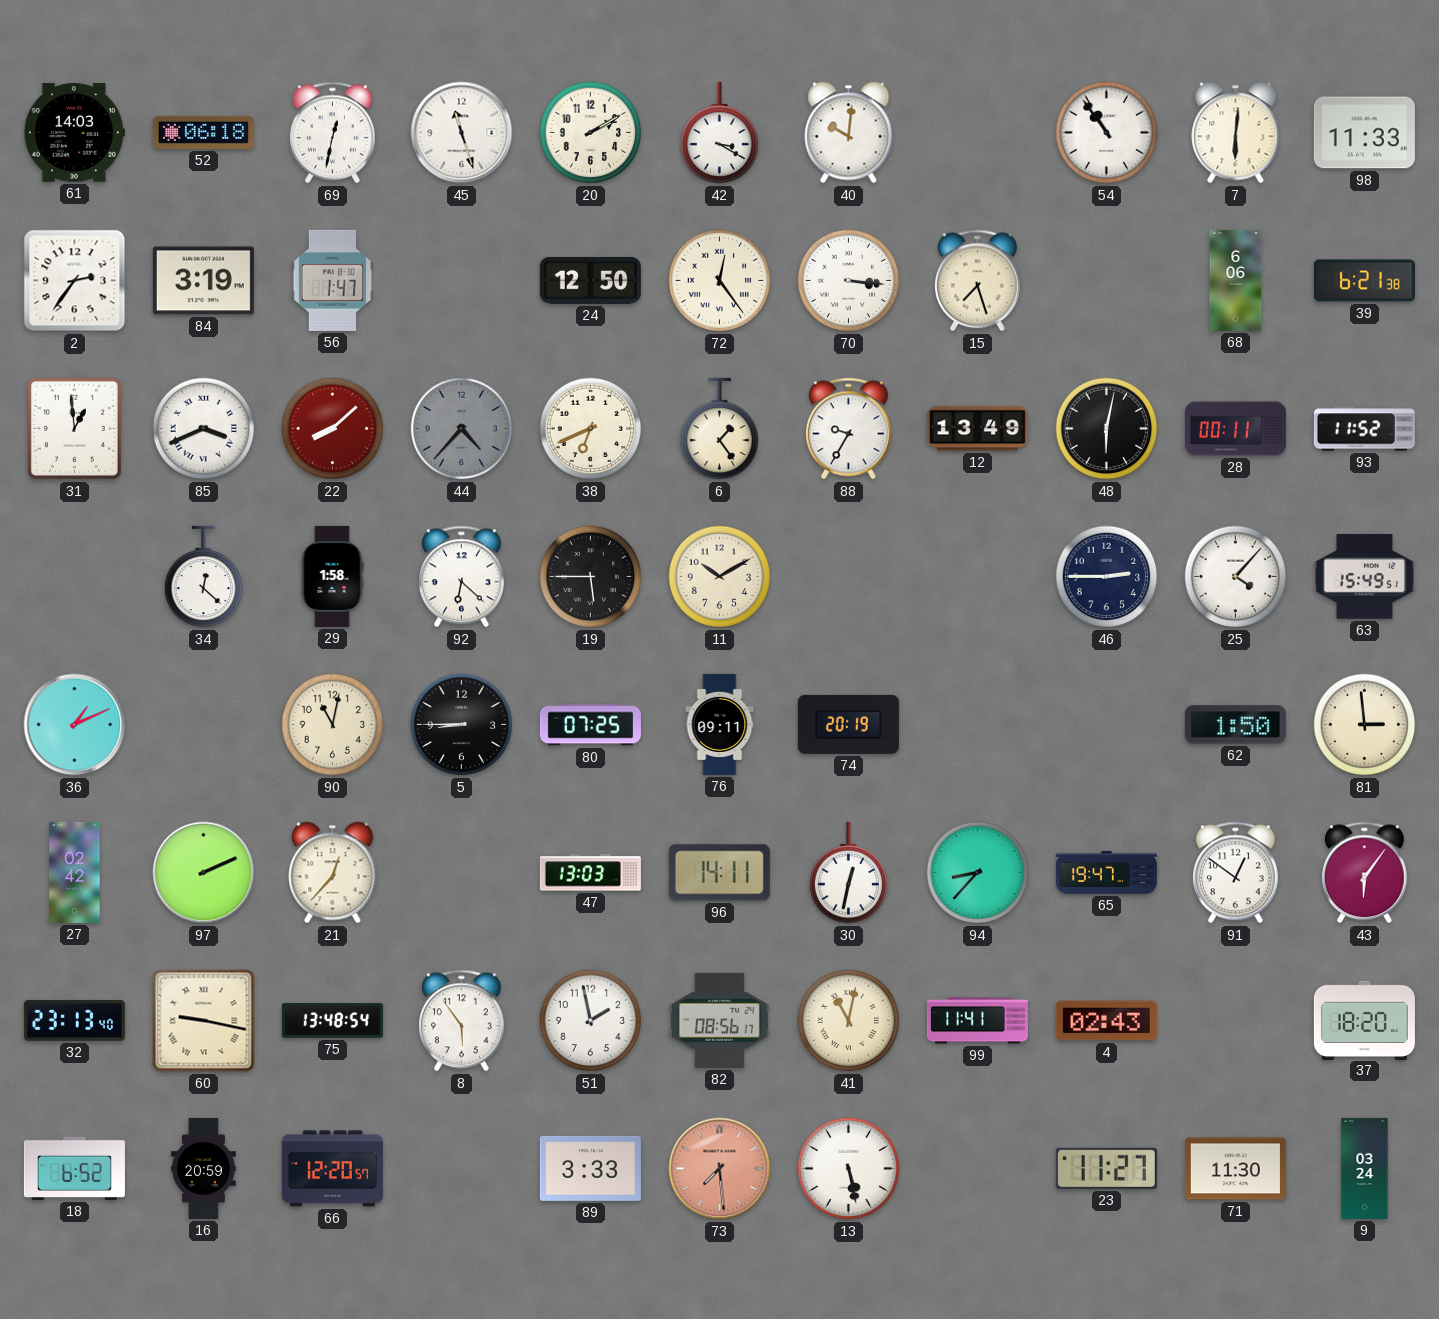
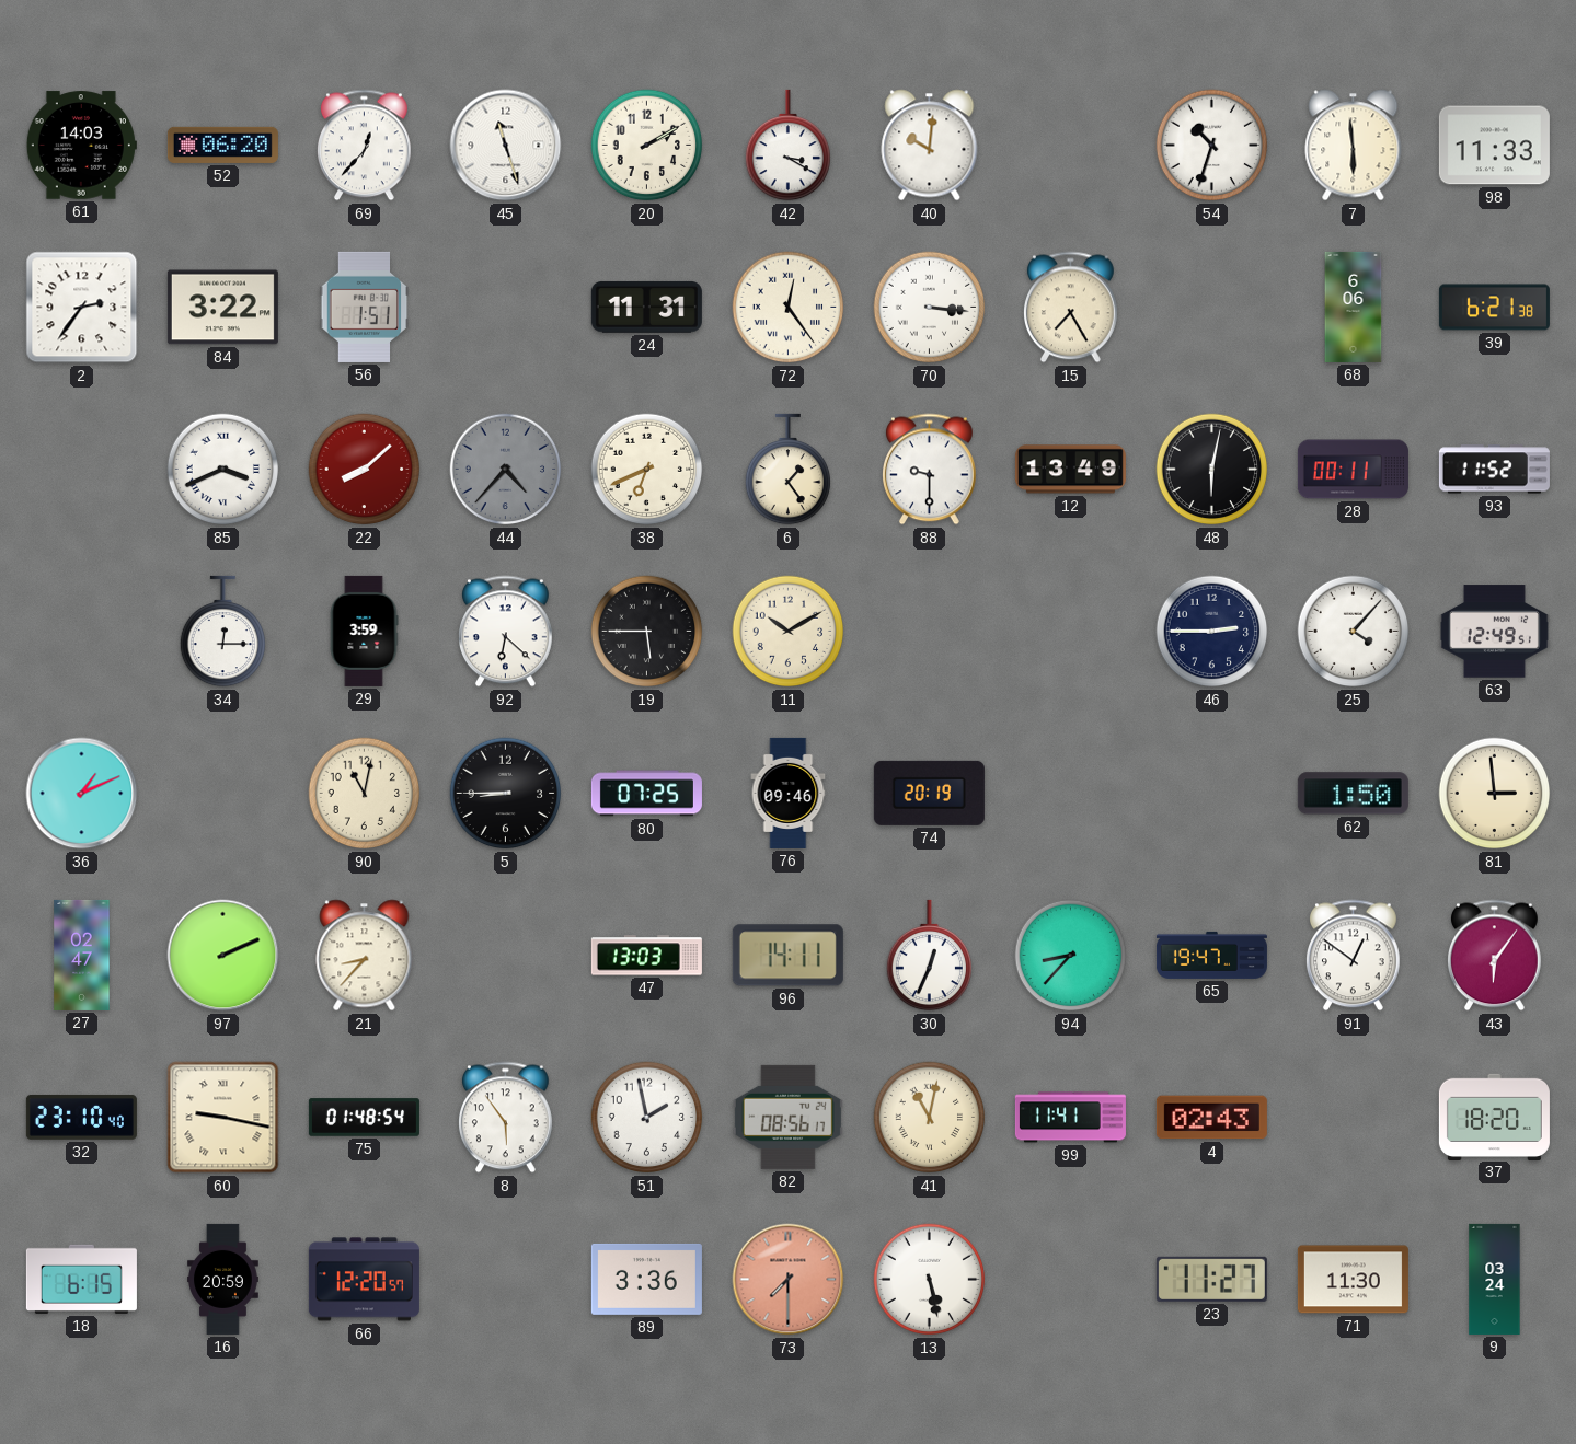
52: 06:18 -> 06:20
69: 12:32 -> 12:37
54: 10:54 -> 10:33
7: 6:01 -> 5:59
84: 3:19 -> 3:22
56: 1:47 -> 1:51
24: 12:50 -> 11:31
15: 7:27 -> 7:25
31: 12:59 -> none
88: 9:35 -> 9:30
34: 12:22 -> 12:15
29: 1:58 -> 3:59
63: 15:49 -> 12:49
76: 09:11 -> 09:46
27: 02:42 -> 02:47
21: 12:37 -> 8:37
30: 12:32 -> 12:34
32: 23:13 -> 23:10
75: 13:48 -> 01:48
18: 6:52 -> 6:15
89: 3:33 -> 3:36
73: 7:29 -> 7:30
